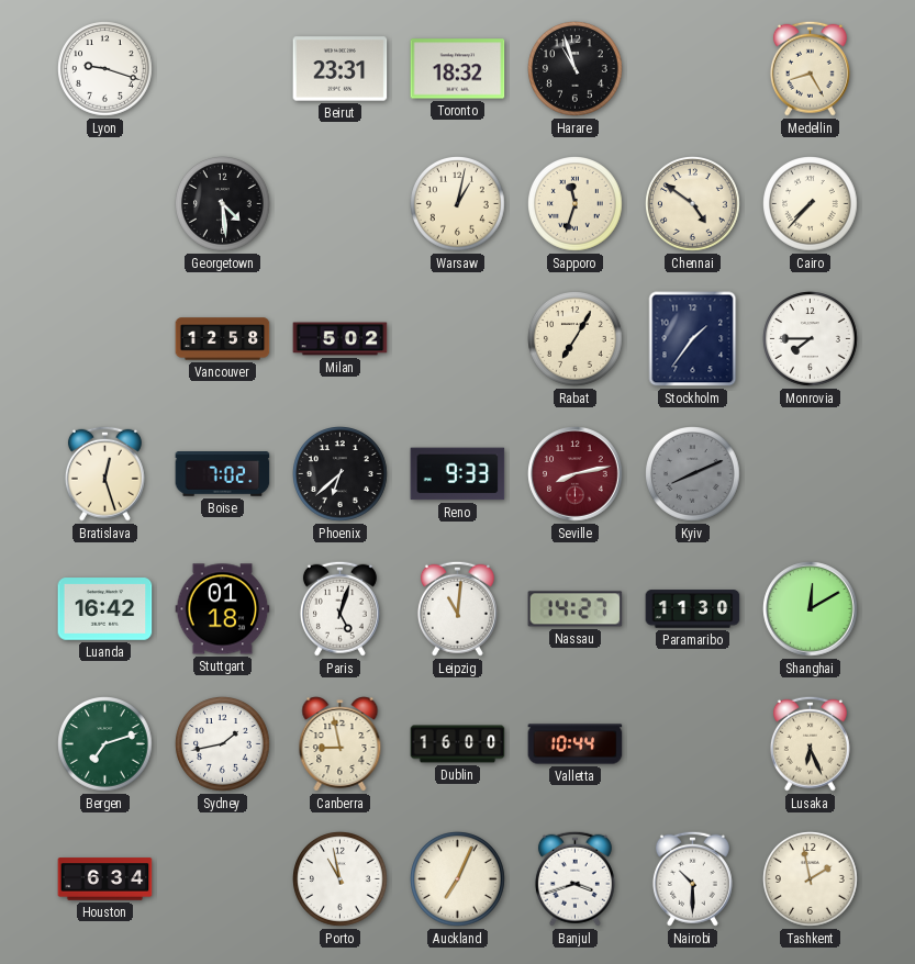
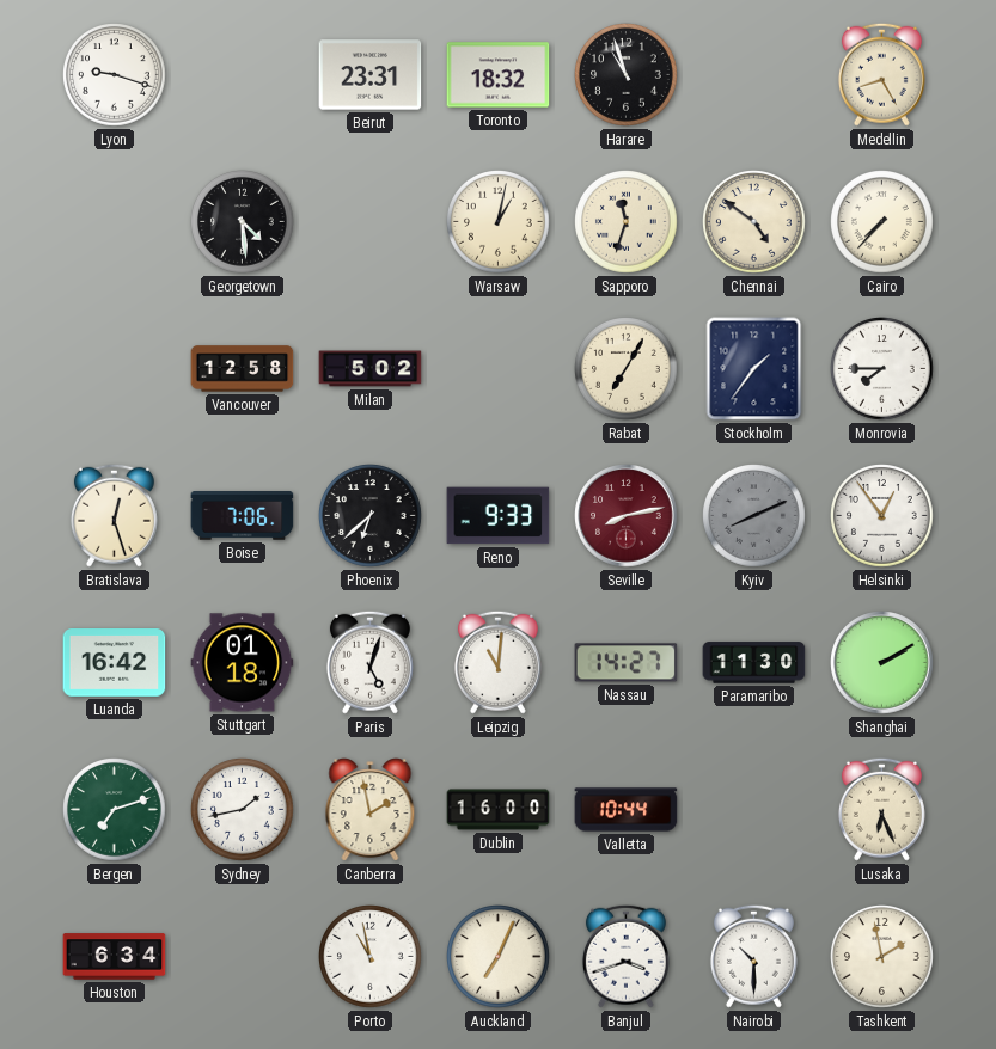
Boise: 7:02 -> 7:06
Helsinki: none -> 12:54
Shanghai: 12:10 -> 2:10
Canberra: 8:58 -> 1:58
